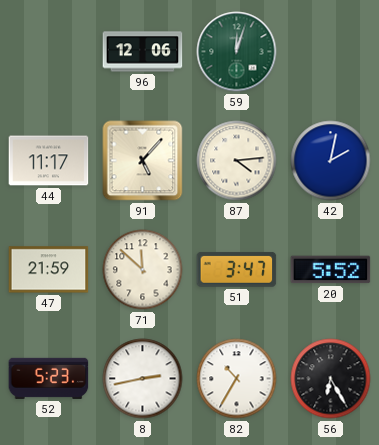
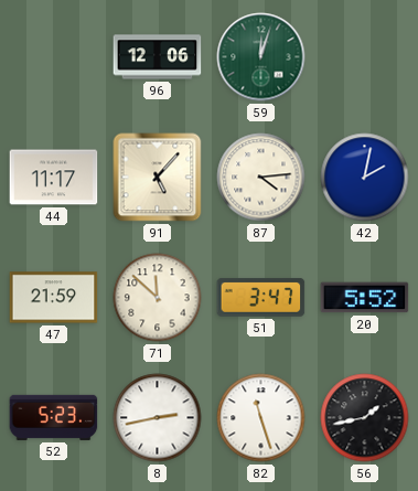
82: 10:35 -> 11:27
56: 6:25 -> 1:43
